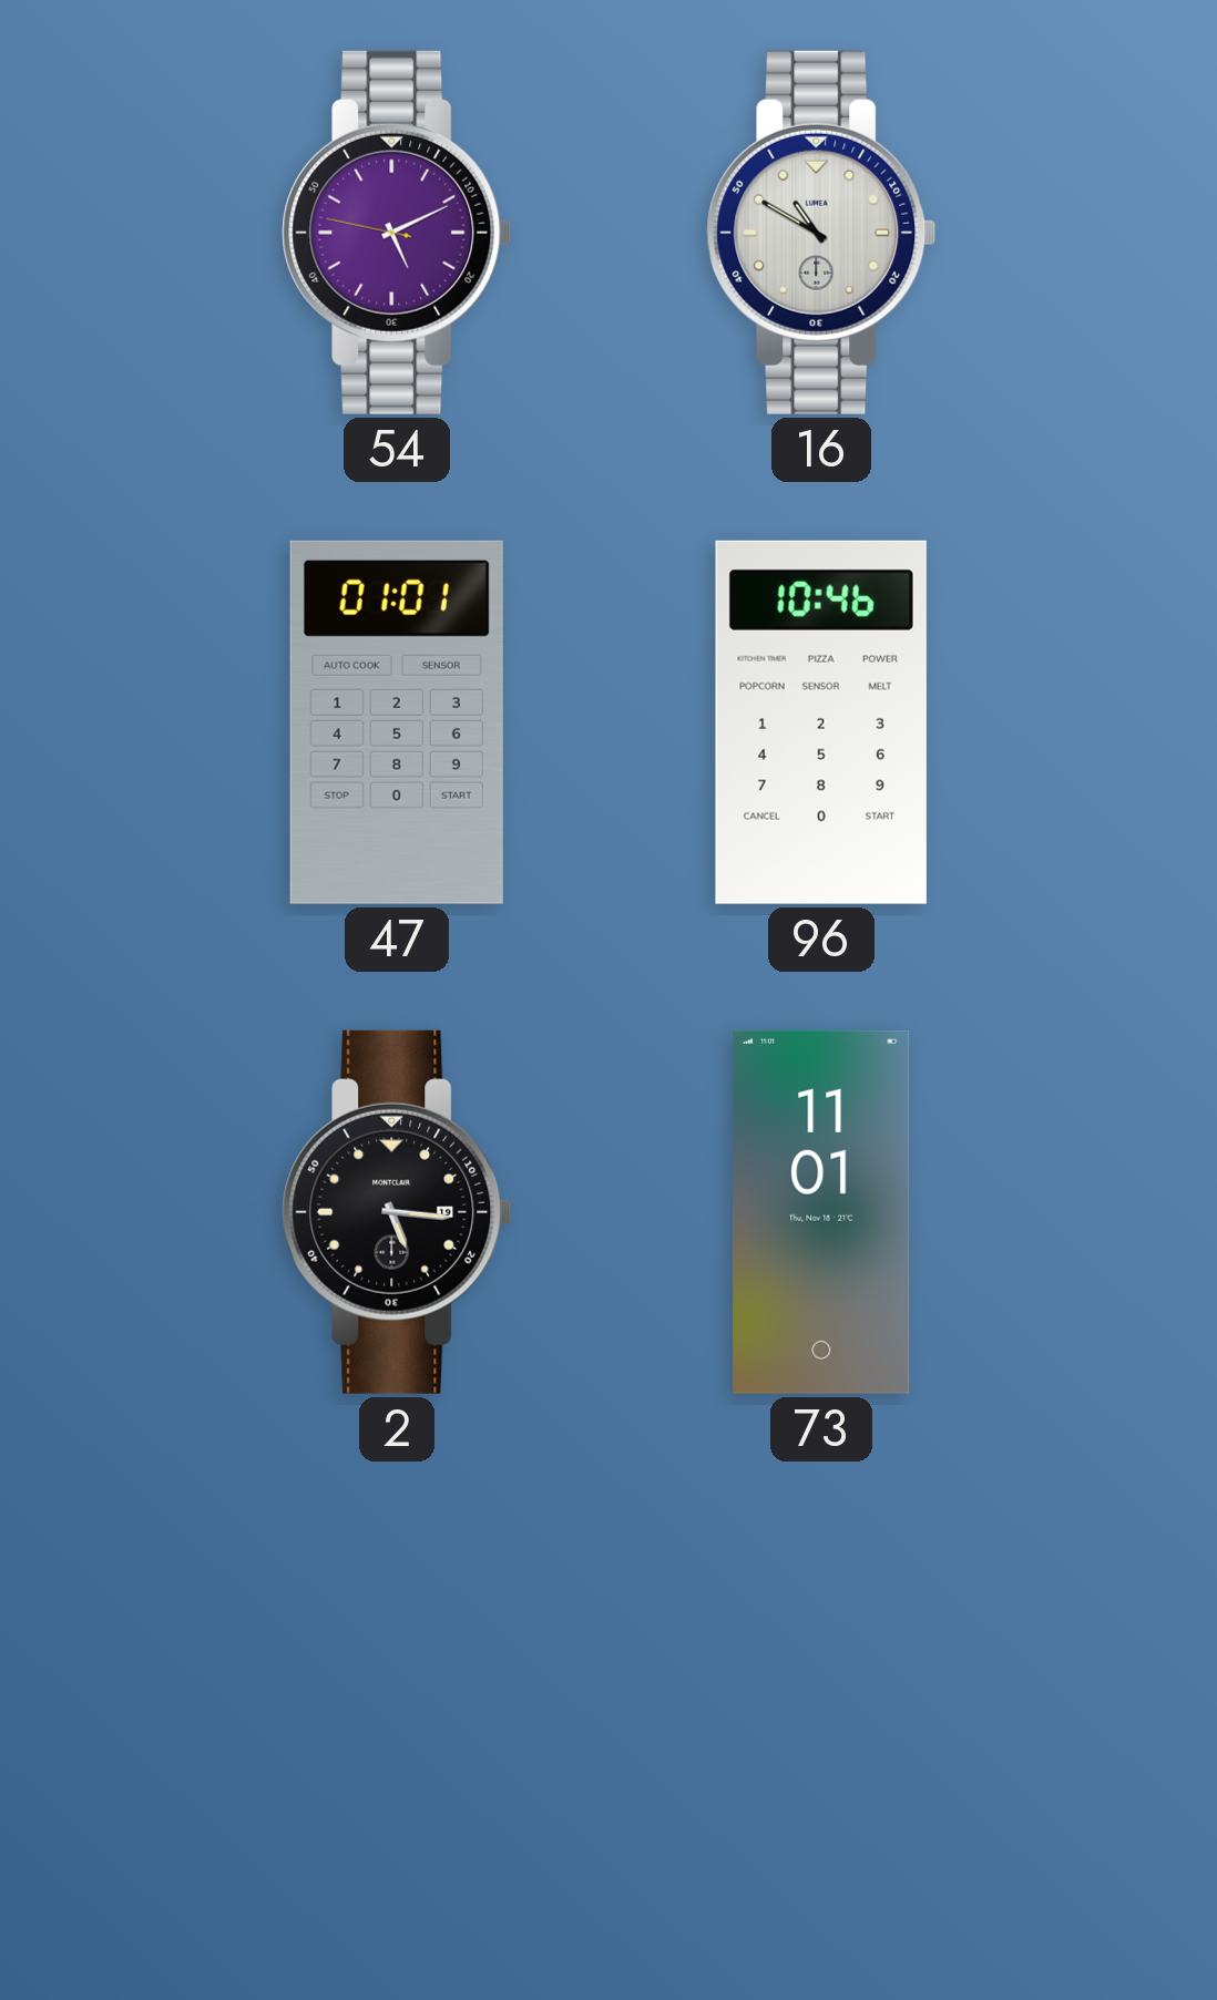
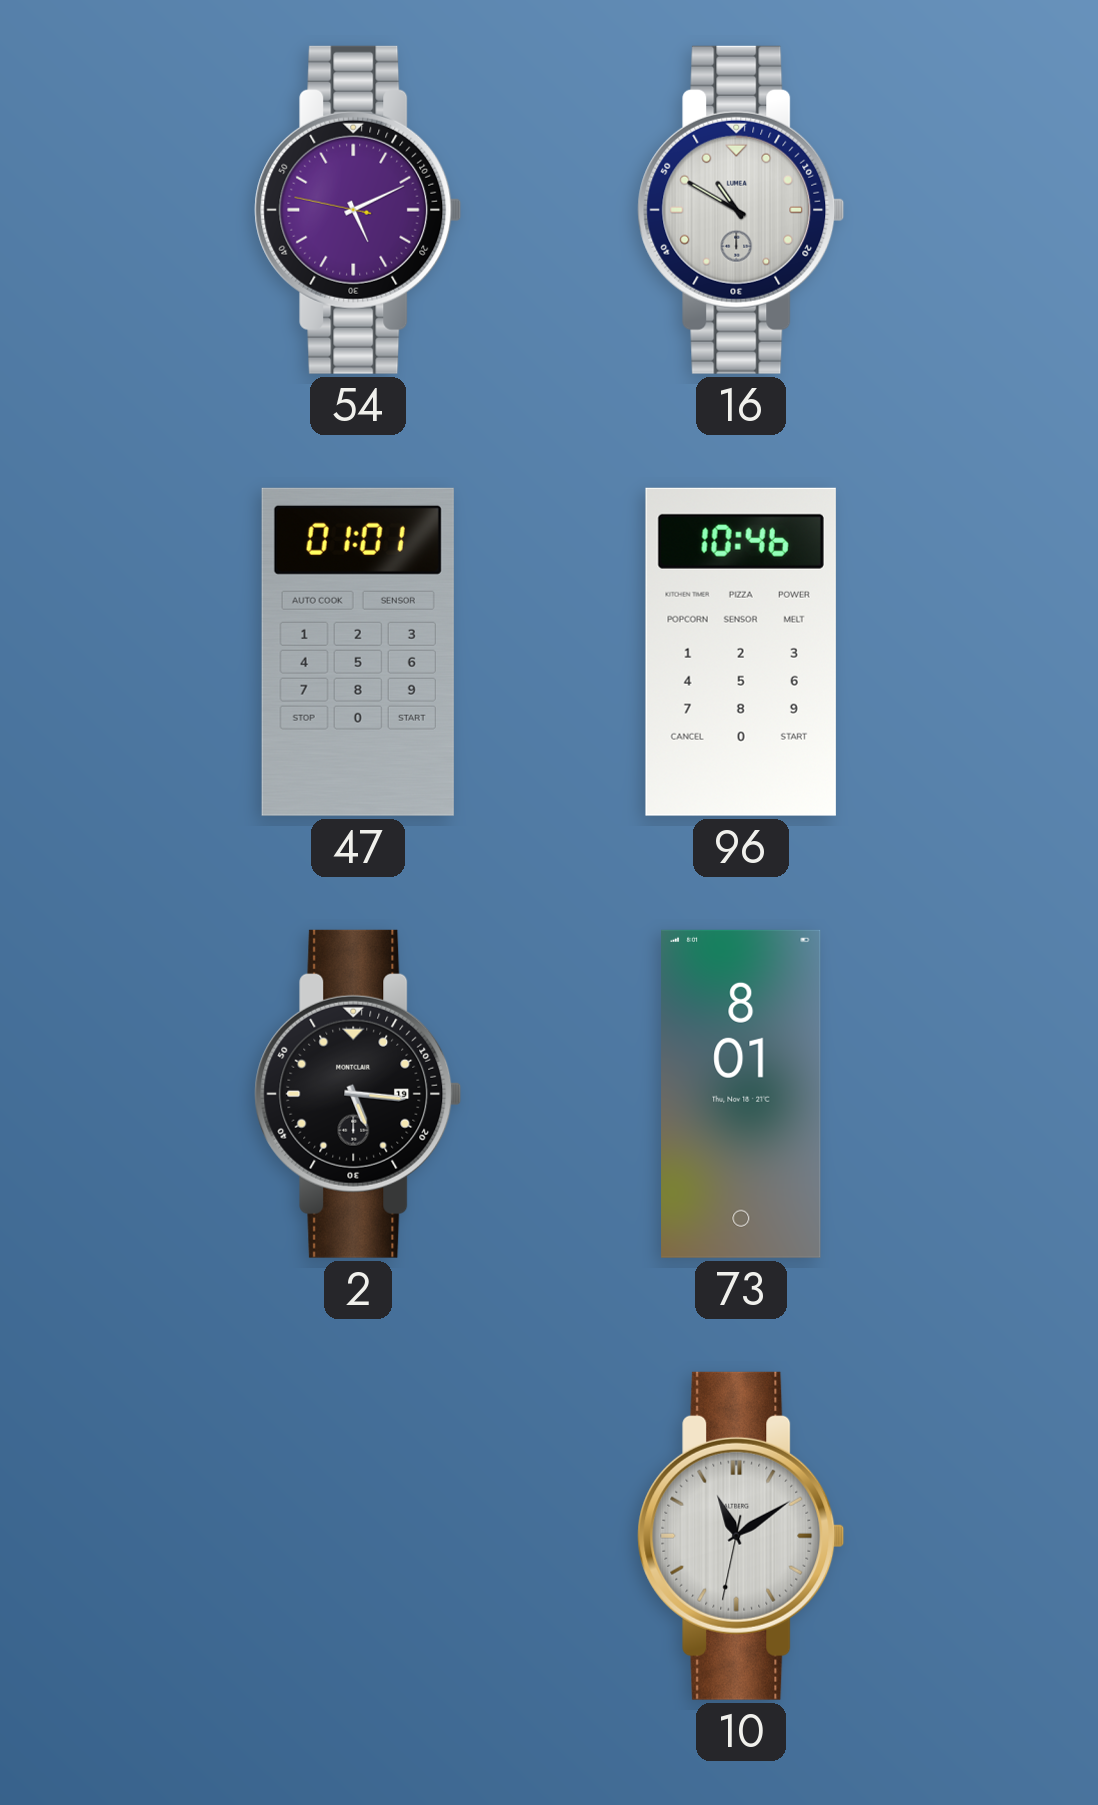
73: 11:01 -> 8:01
10: none -> 11:09
